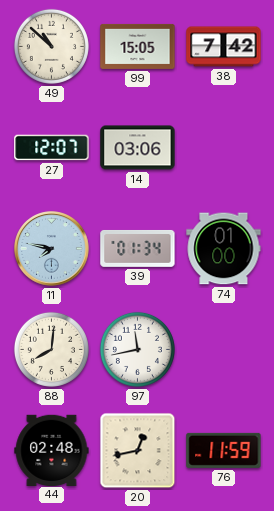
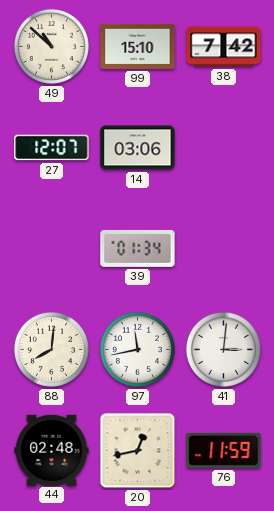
99: 15:05 -> 15:10
11: 7:47 -> none
74: 01:00 -> none
41: none -> 3:01
